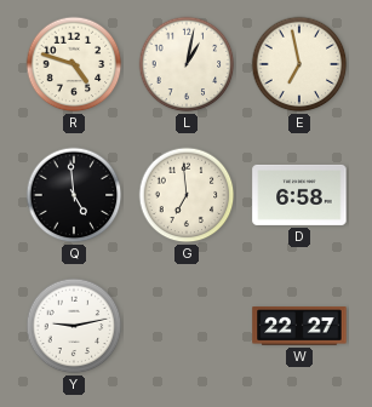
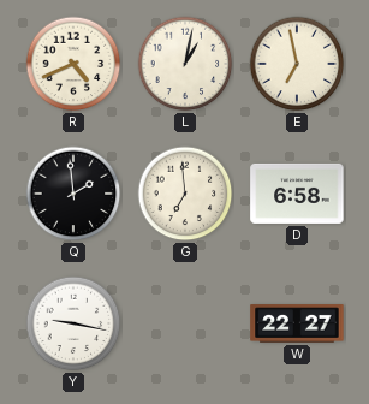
R: 4:48 -> 4:41
Q: 4:59 -> 1:59
Y: 9:13 -> 9:17
